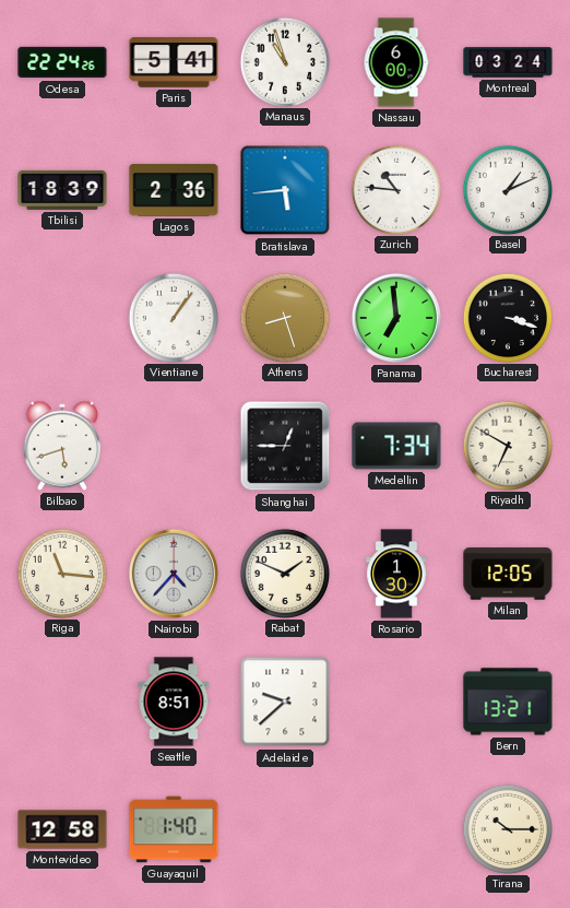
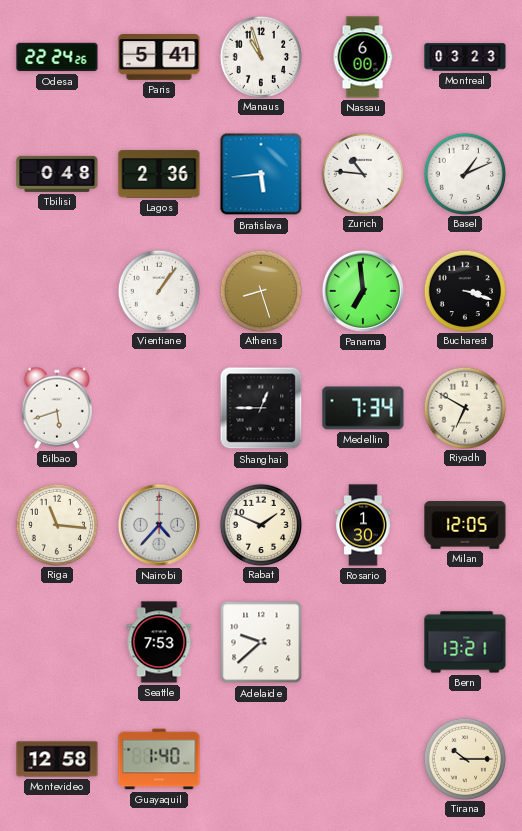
Montreal: 03:24 -> 03:23
Tbilisi: 18:39 -> 0:48
Seattle: 8:51 -> 7:53
